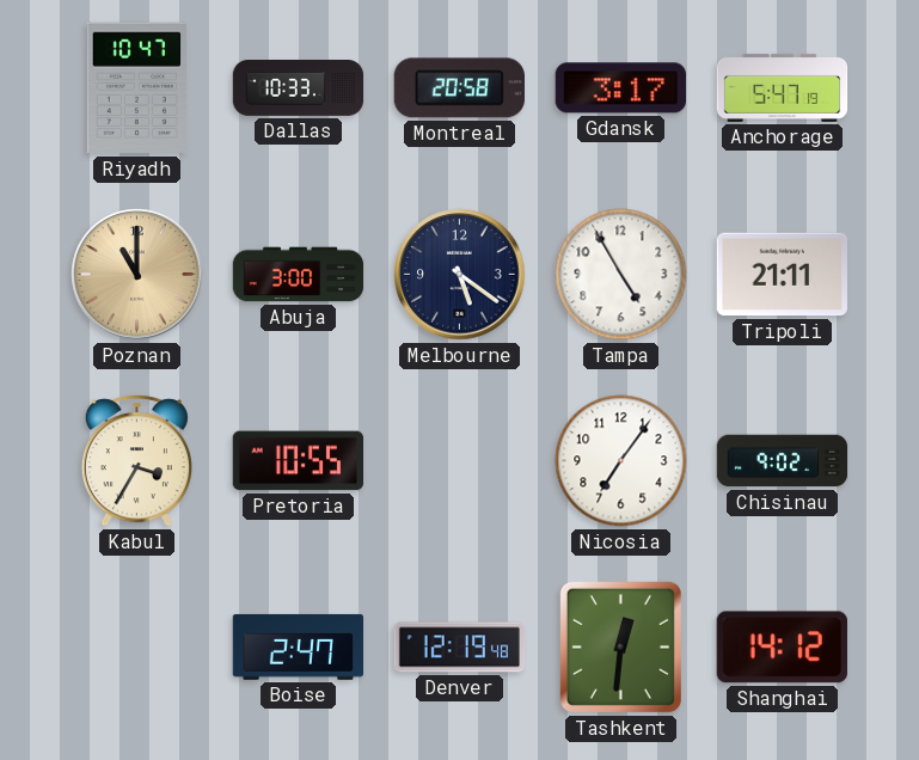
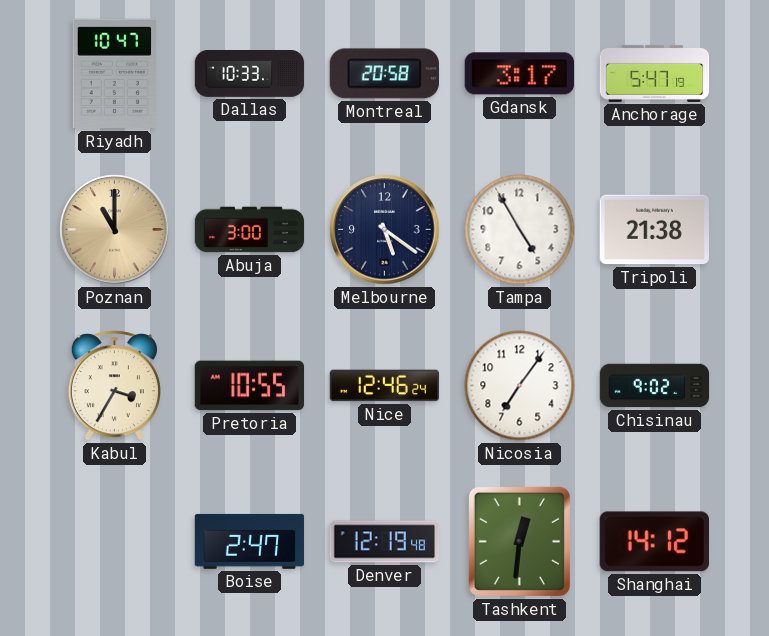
Tripoli: 21:11 -> 21:38
Nice: none -> 12:46
